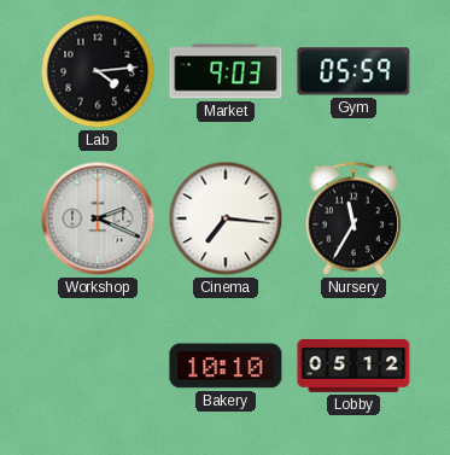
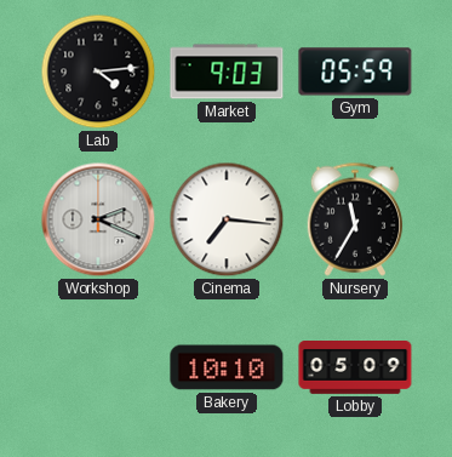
Lobby: 05:12 -> 05:09
